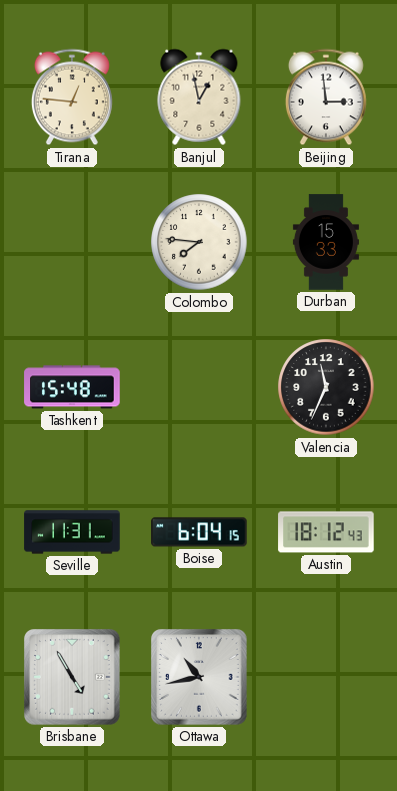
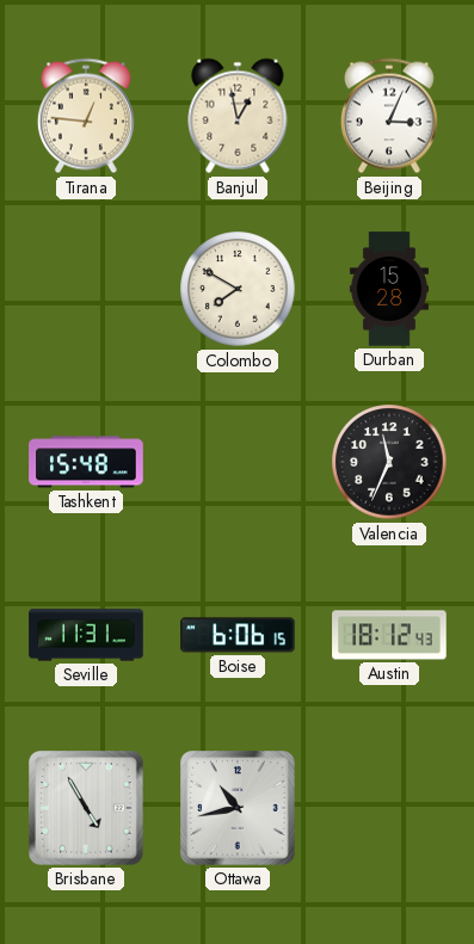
Beijing: 2:59 -> 3:04
Colombo: 7:46 -> 7:50
Durban: 15:33 -> 15:28
Boise: 6:04 -> 6:06
